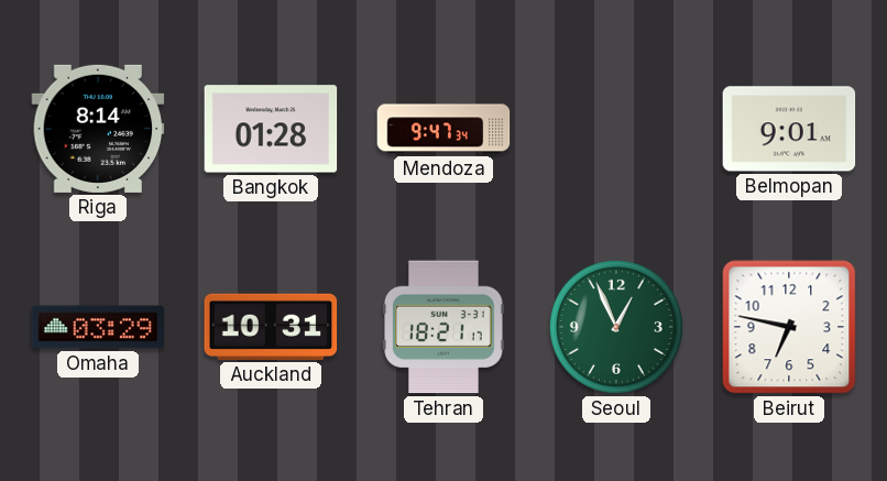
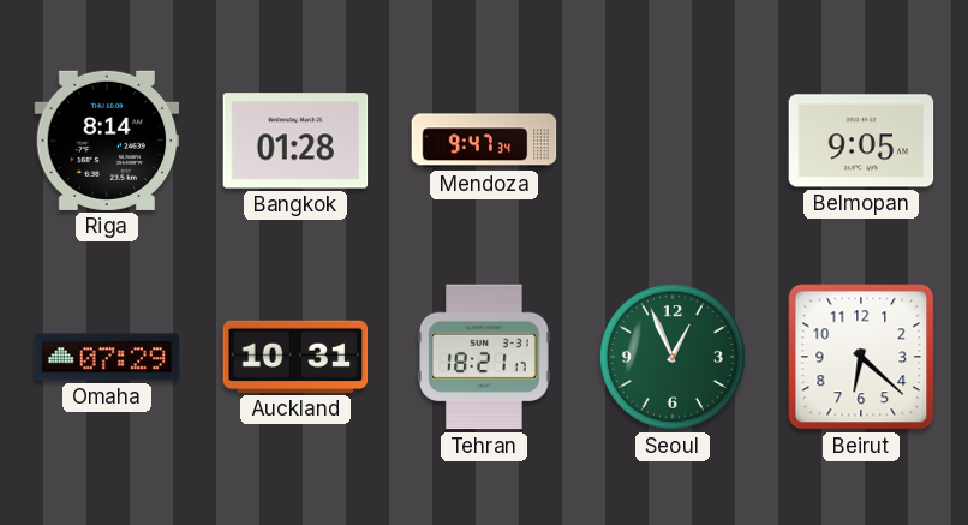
Belmopan: 9:01 -> 9:05
Omaha: 03:29 -> 07:29
Beirut: 6:47 -> 6:22
